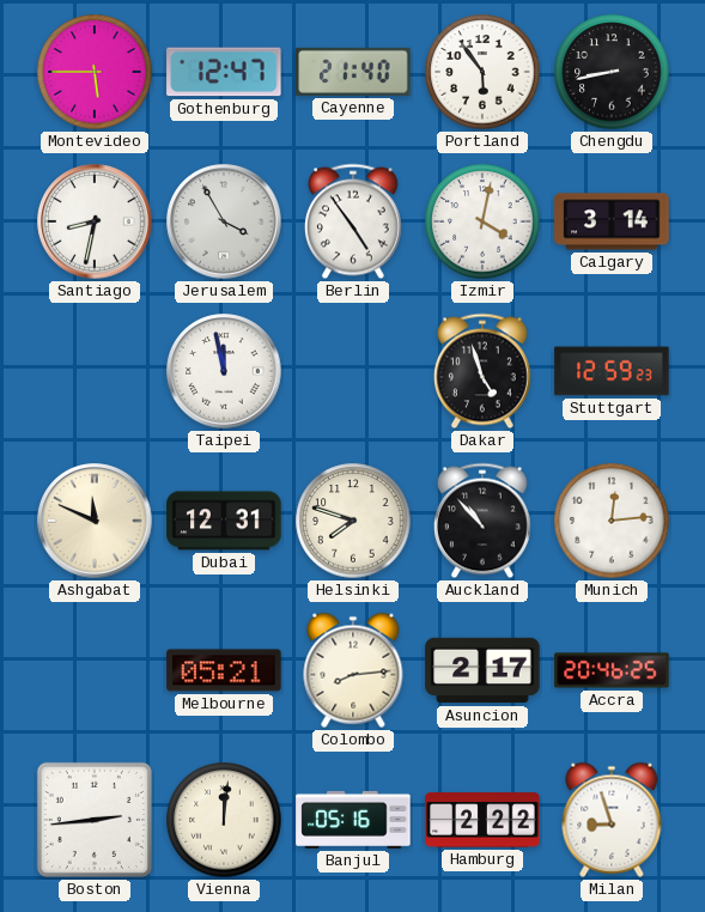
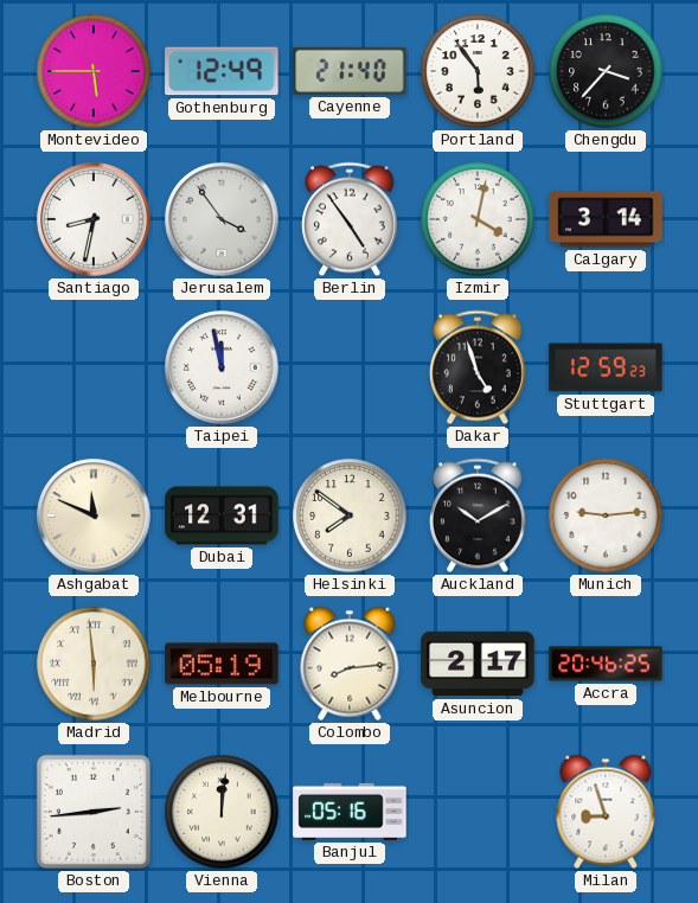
Gothenburg: 12:47 -> 12:49
Chengdu: 8:43 -> 3:37
Jerusalem: 3:55 -> 3:54
Helsinki: 7:48 -> 7:51
Auckland: 10:53 -> 10:10
Munich: 12:14 -> 9:14
Madrid: none -> 5:59
Melbourne: 05:21 -> 05:19
Hamburg: 2:22 -> none
